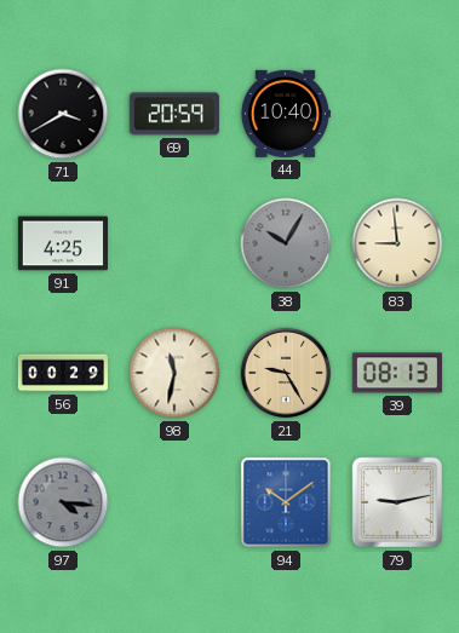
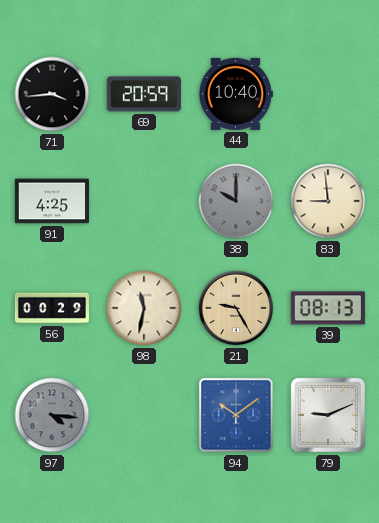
71: 3:40 -> 3:44
38: 10:05 -> 10:00
79: 9:13 -> 9:11
